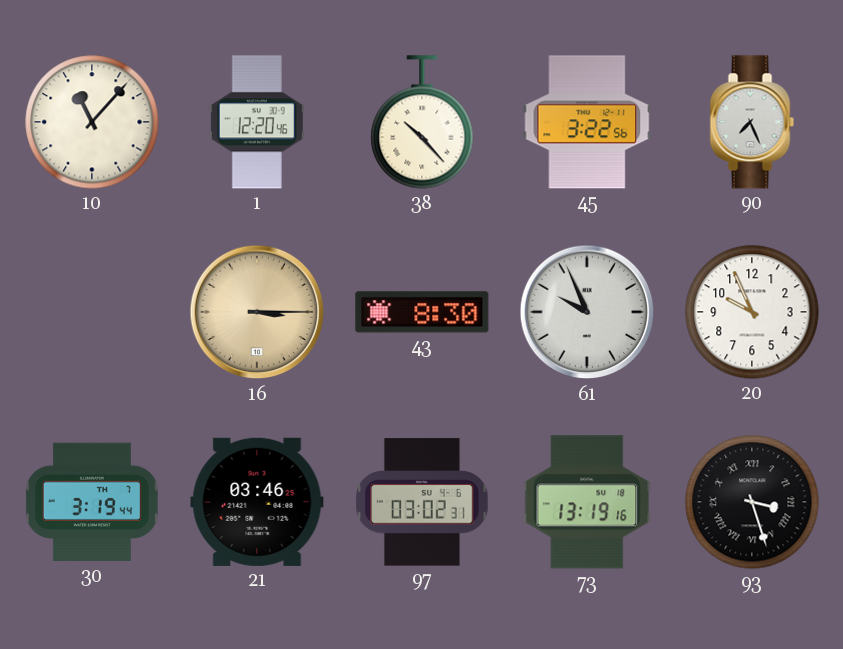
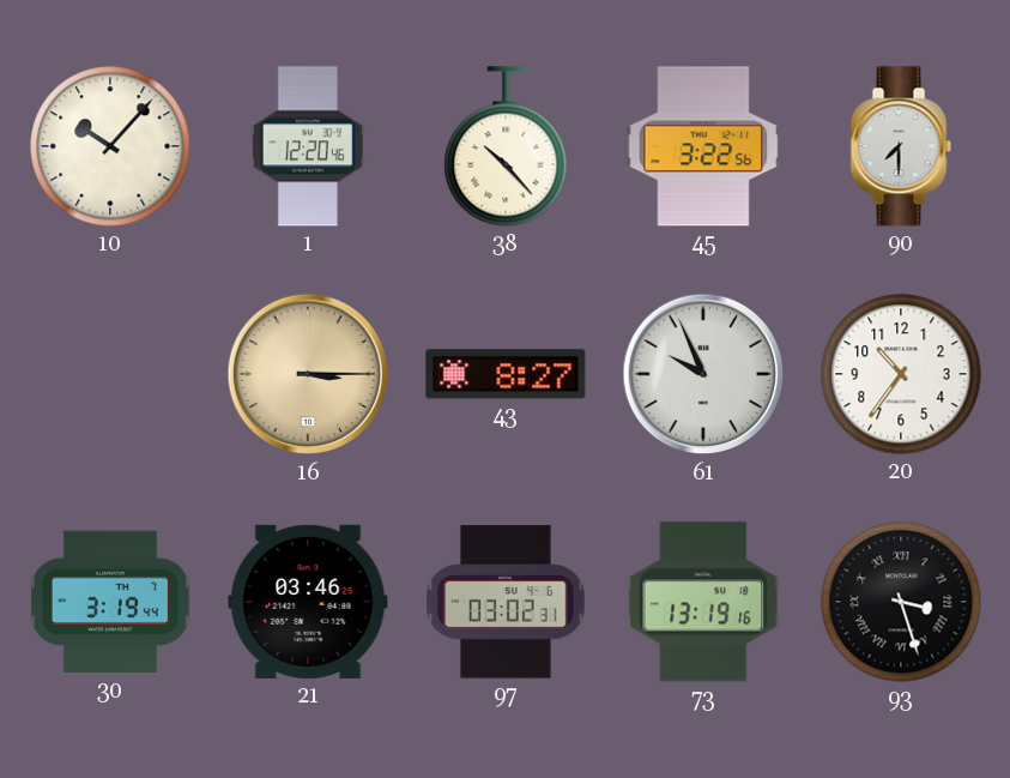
10: 11:07 -> 10:07
90: 7:26 -> 7:30
43: 8:30 -> 8:27
20: 9:56 -> 10:36
